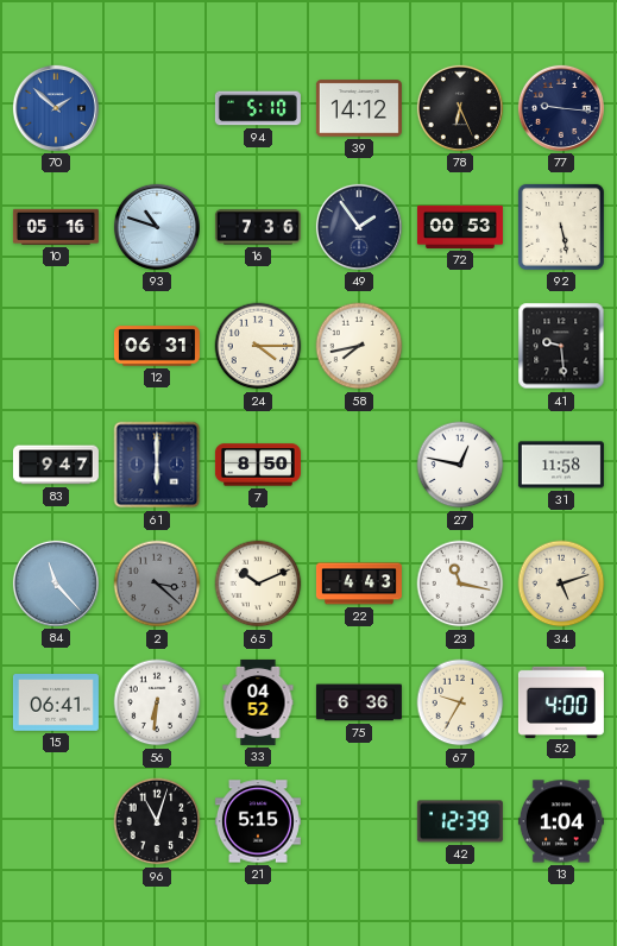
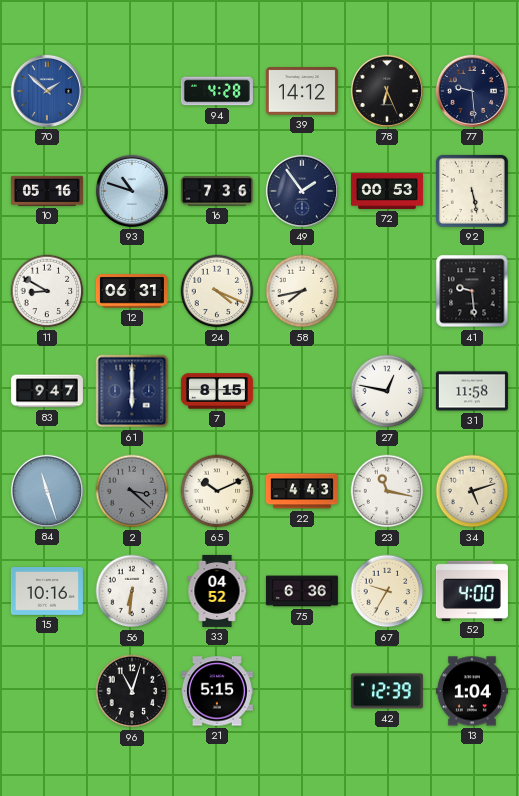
94: 5:10 -> 4:28
77: 9:16 -> 9:29
11: none -> 8:50
24: 4:15 -> 4:19
7: 8:50 -> 8:15
84: 11:23 -> 11:27
15: 06:41 -> 10:16
